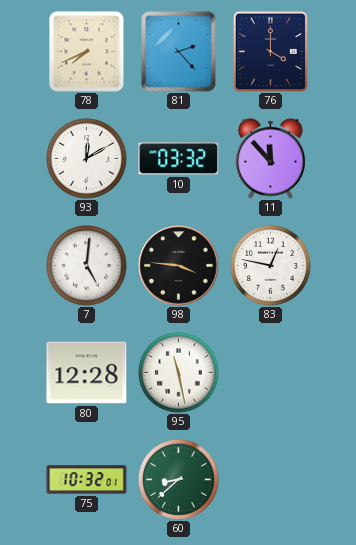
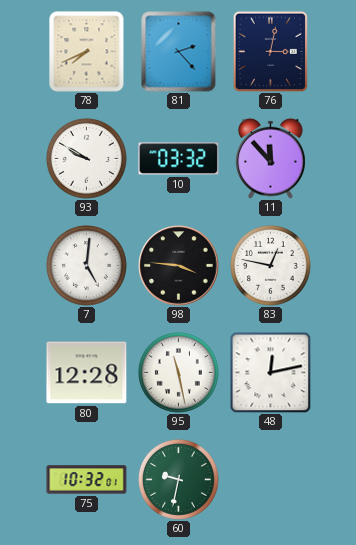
76: 4:00 -> 3:02
93: 12:10 -> 9:50
48: none -> 12:13
60: 8:38 -> 9:32
